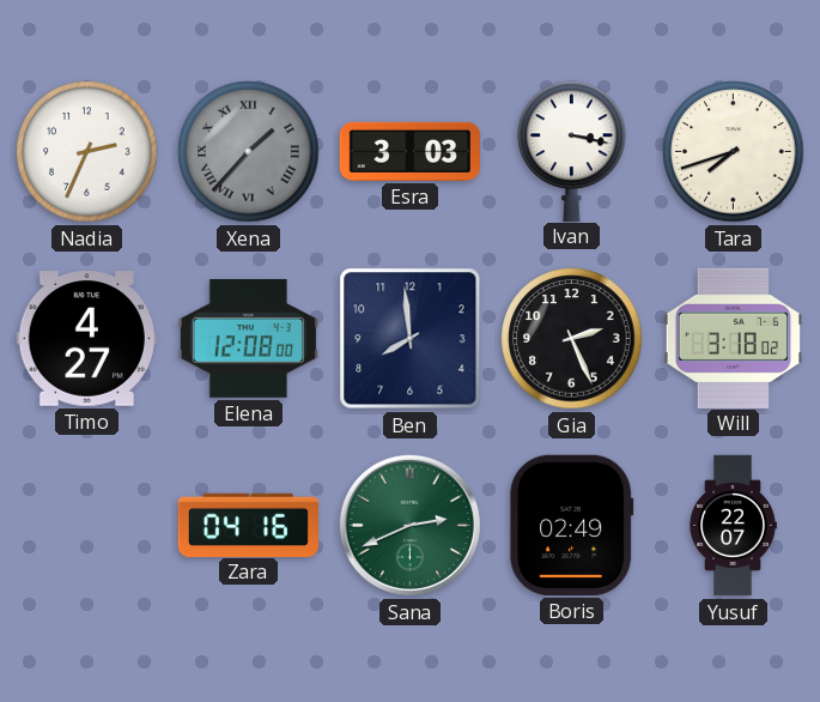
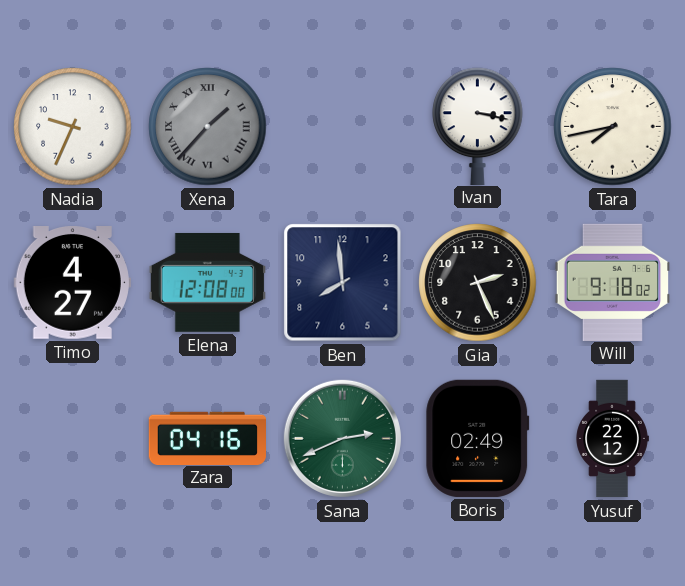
Nadia: 2:34 -> 9:34
Esra: 3:03 -> none
Tara: 7:42 -> 7:43
Will: 3:18 -> 9:18
Yusuf: 22:07 -> 22:12
